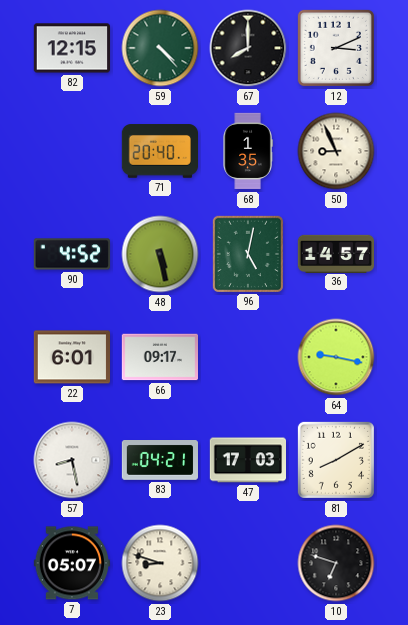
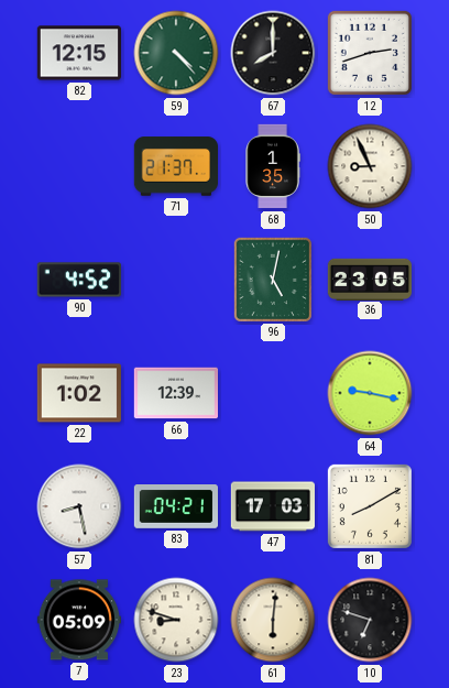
12: 3:11 -> 2:42
71: 20:40 -> 21:37
48: 5:28 -> none
36: 14:57 -> 23:05
22: 6:01 -> 1:02
66: 09:17 -> 12:39
7: 05:07 -> 05:09
61: none -> 6:01
